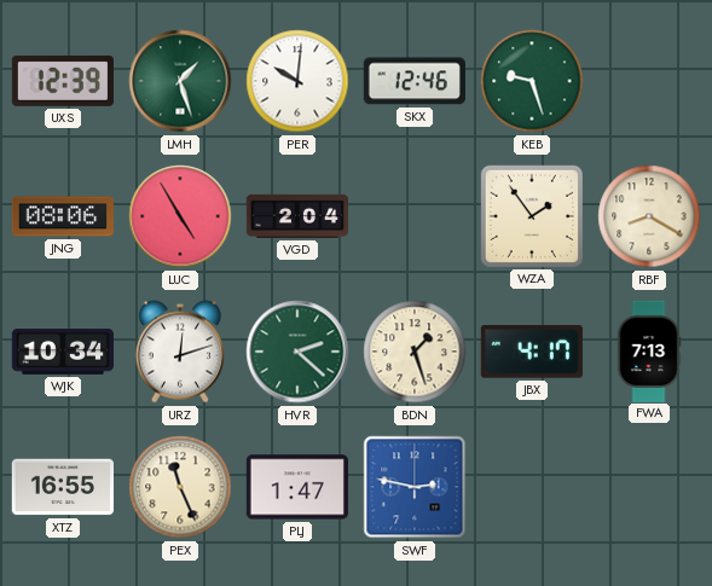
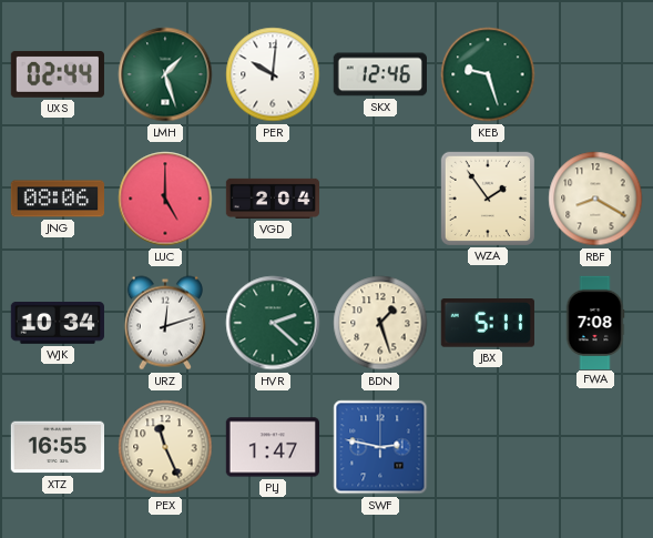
UXS: 12:39 -> 02:44
LUC: 4:55 -> 5:00
JBX: 4:17 -> 5:11
FWA: 7:13 -> 7:08
